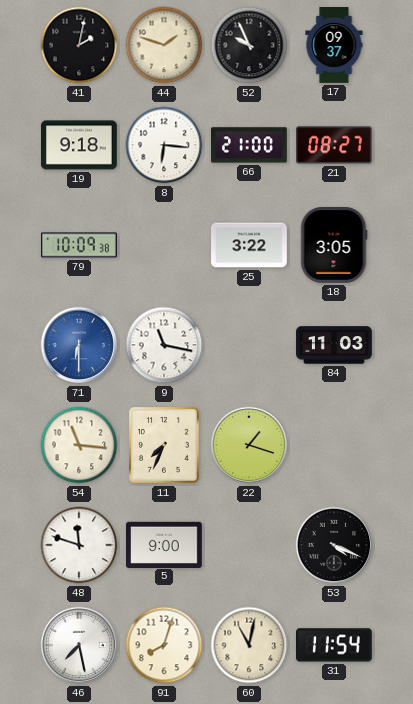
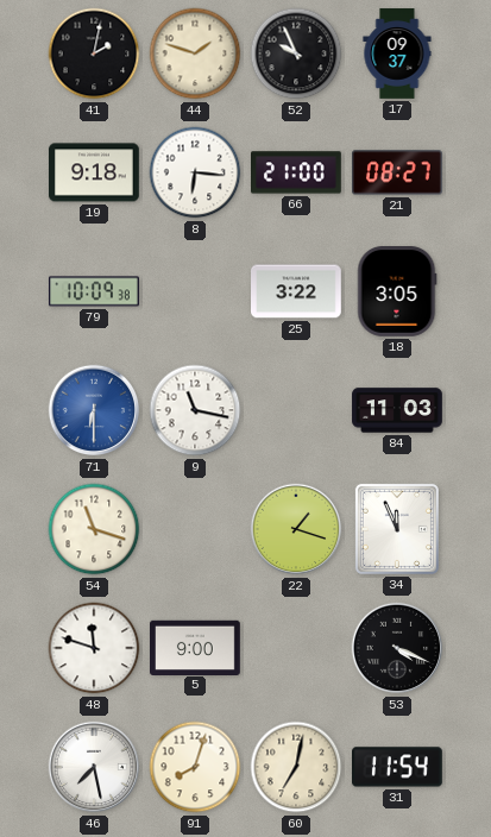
54: 11:16 -> 11:18
11: 7:34 -> none
34: none -> 11:56
60: 11:02 -> 7:02
